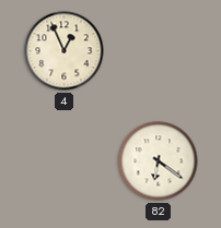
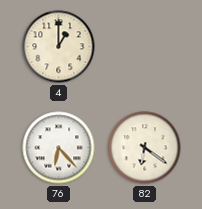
4: 12:56 -> 1:00
76: none -> 6:23
